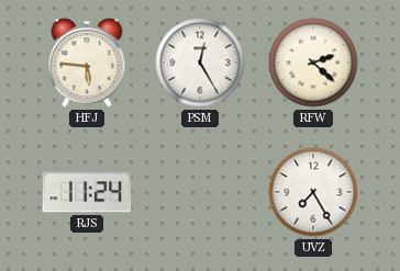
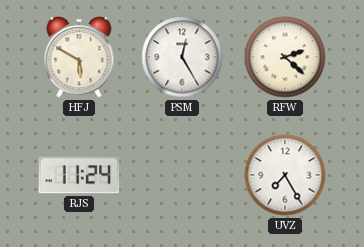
HFJ: 5:46 -> 5:50
